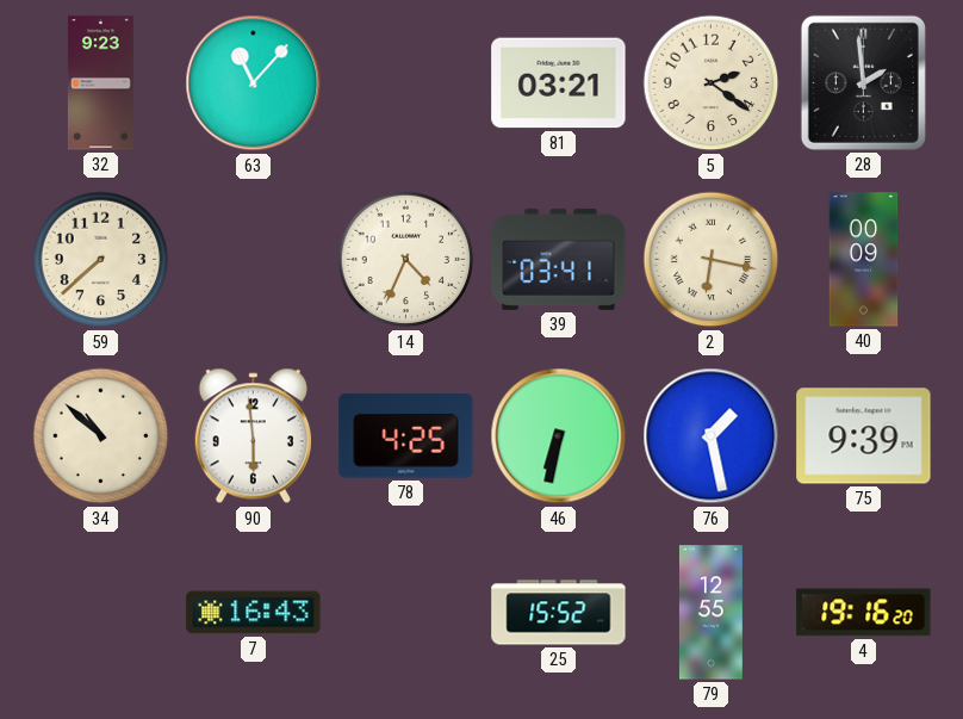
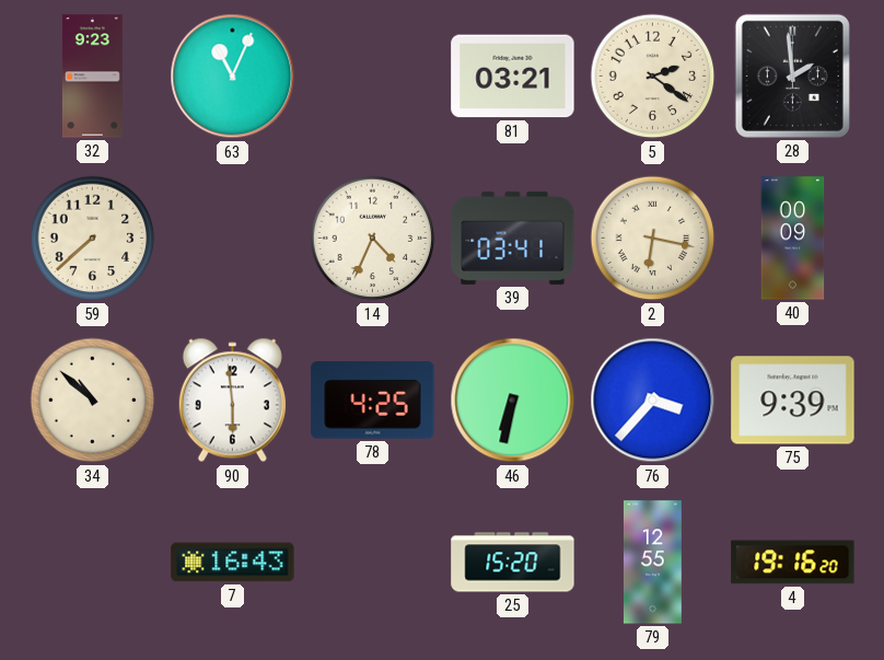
63: 11:07 -> 11:04
76: 1:28 -> 3:37
25: 15:52 -> 15:20
